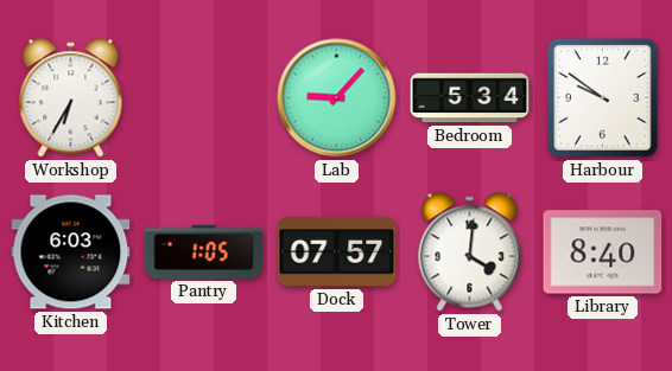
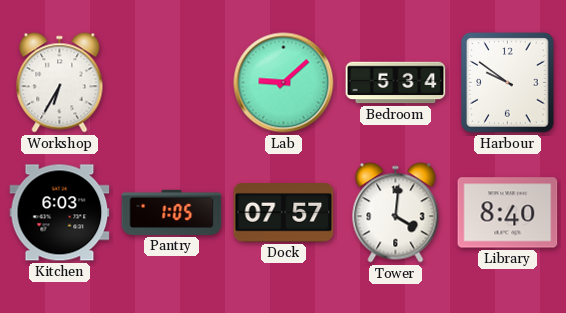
Lab: 9:07 -> 9:08
